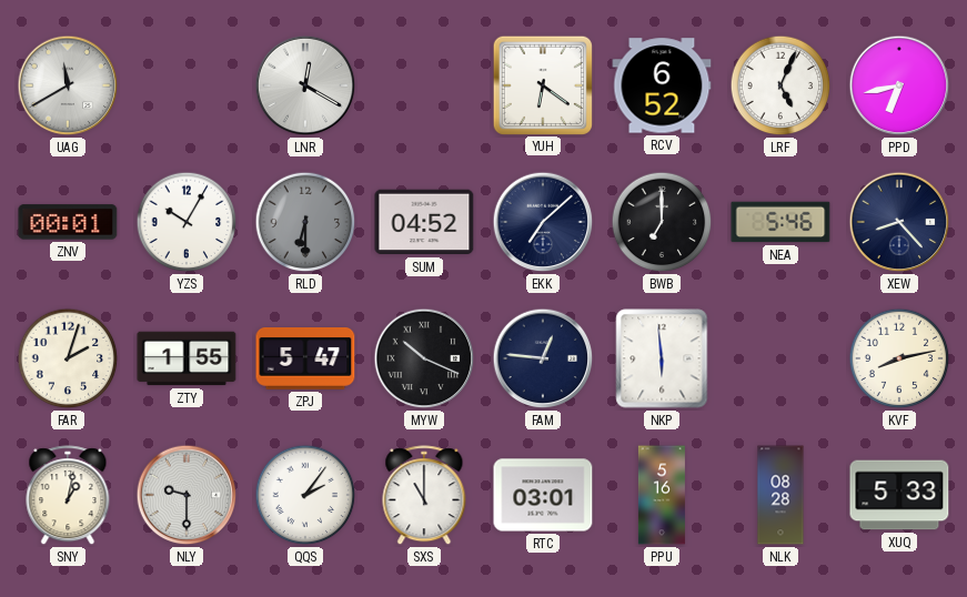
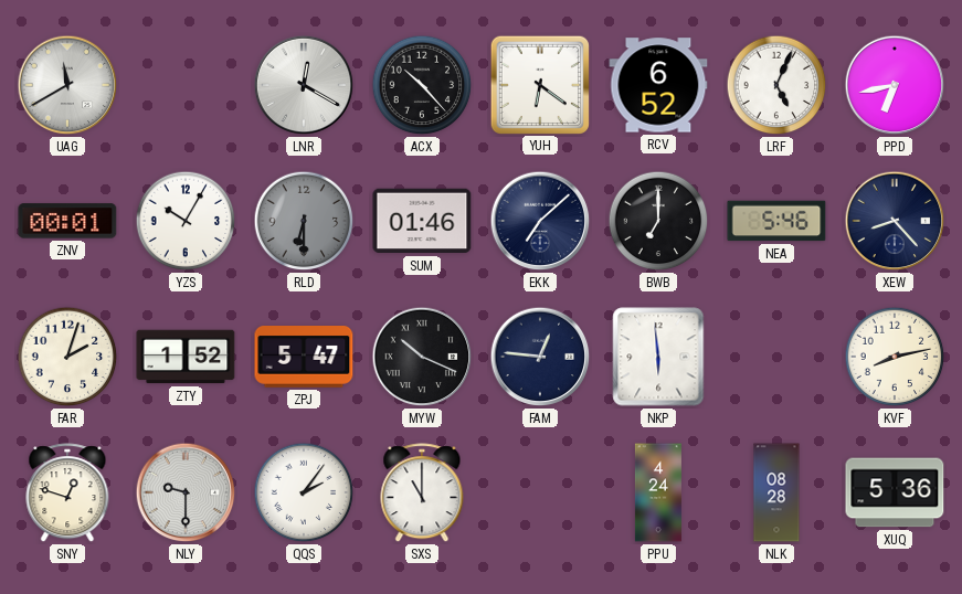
ACX: none -> 10:23
SUM: 04:52 -> 01:46
ZTY: 1:55 -> 1:52
SNY: 1:02 -> 12:48
RTC: 03:01 -> none
PPU: 5:16 -> 4:24
XUQ: 5:33 -> 5:36
